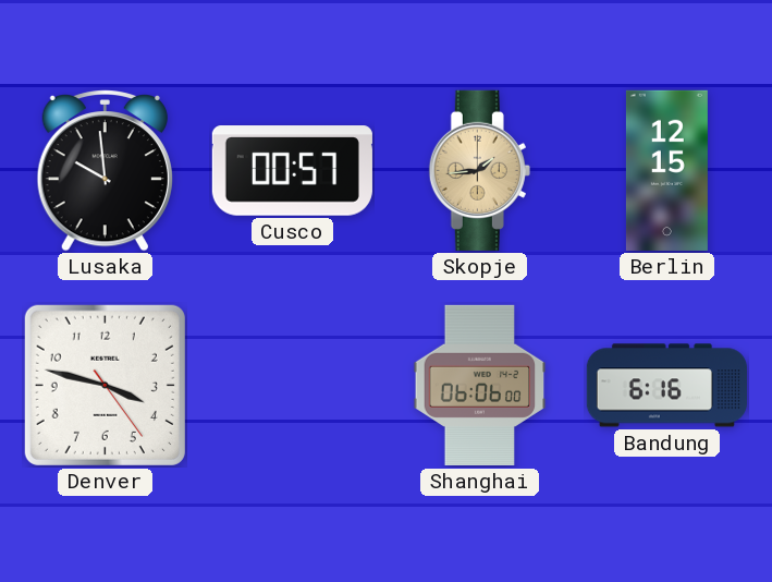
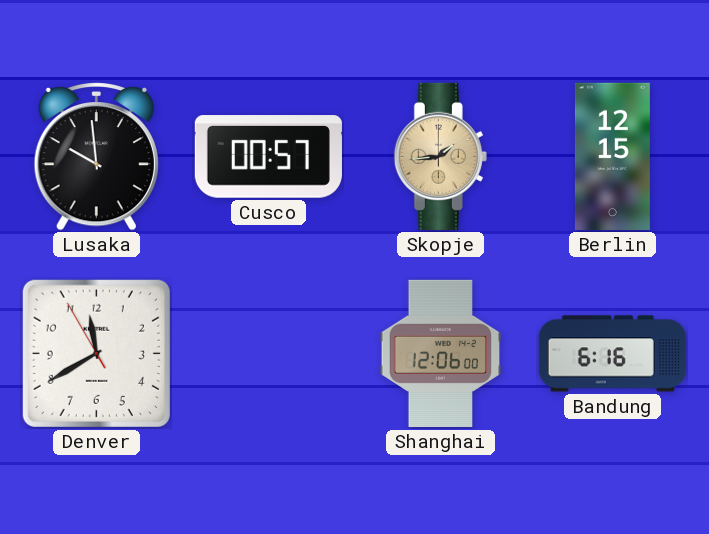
Denver: 3:47 -> 11:39
Shanghai: 06:06 -> 12:06
